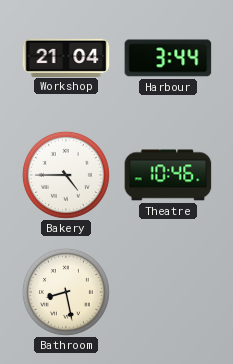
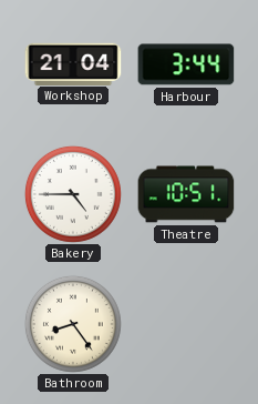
Theatre: 10:46 -> 10:51
Bathroom: 8:28 -> 8:24
